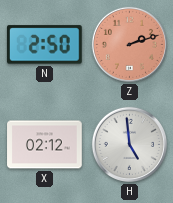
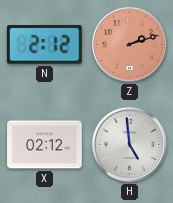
N: 2:50 -> 2:12
